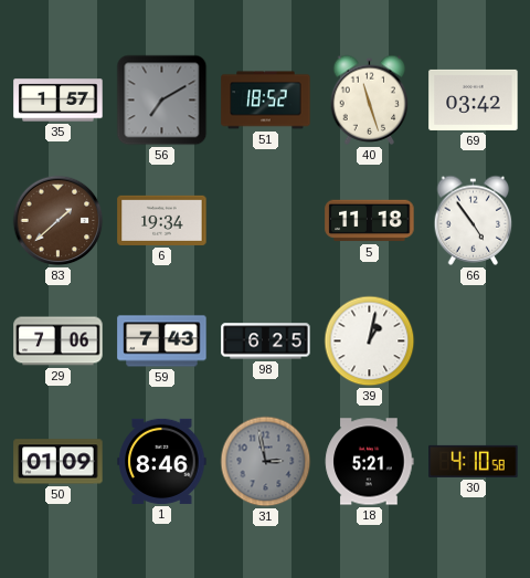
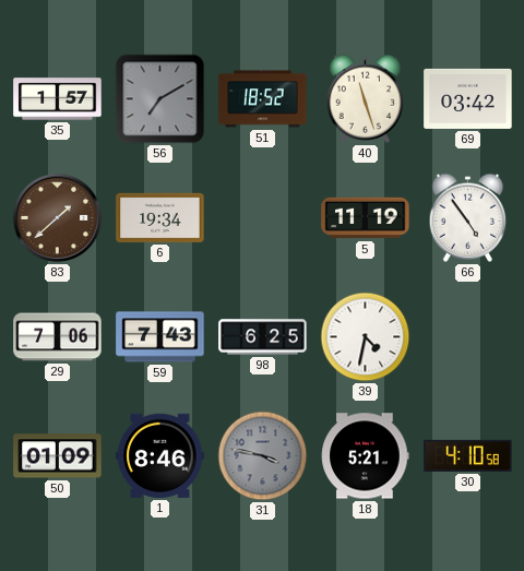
5: 11:18 -> 11:19
39: 1:02 -> 4:32
31: 2:58 -> 3:47
